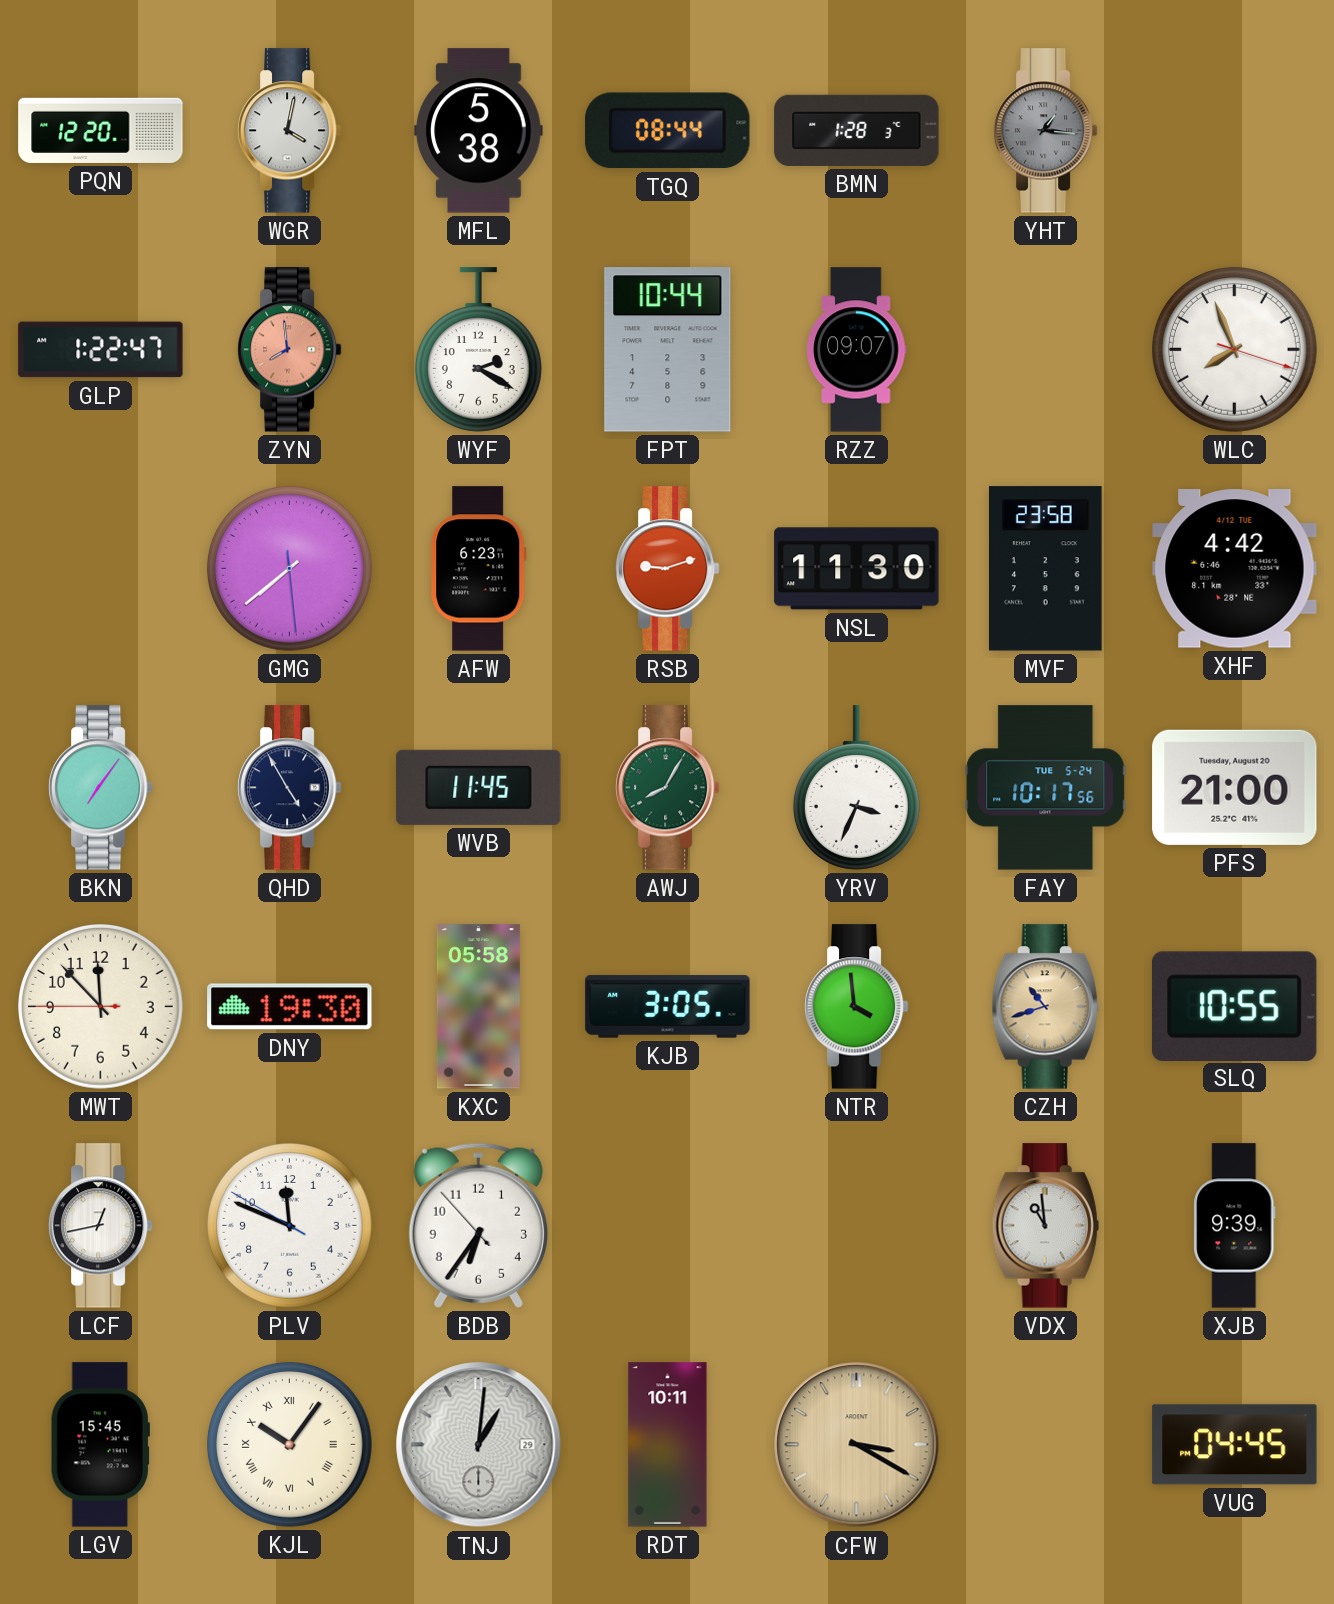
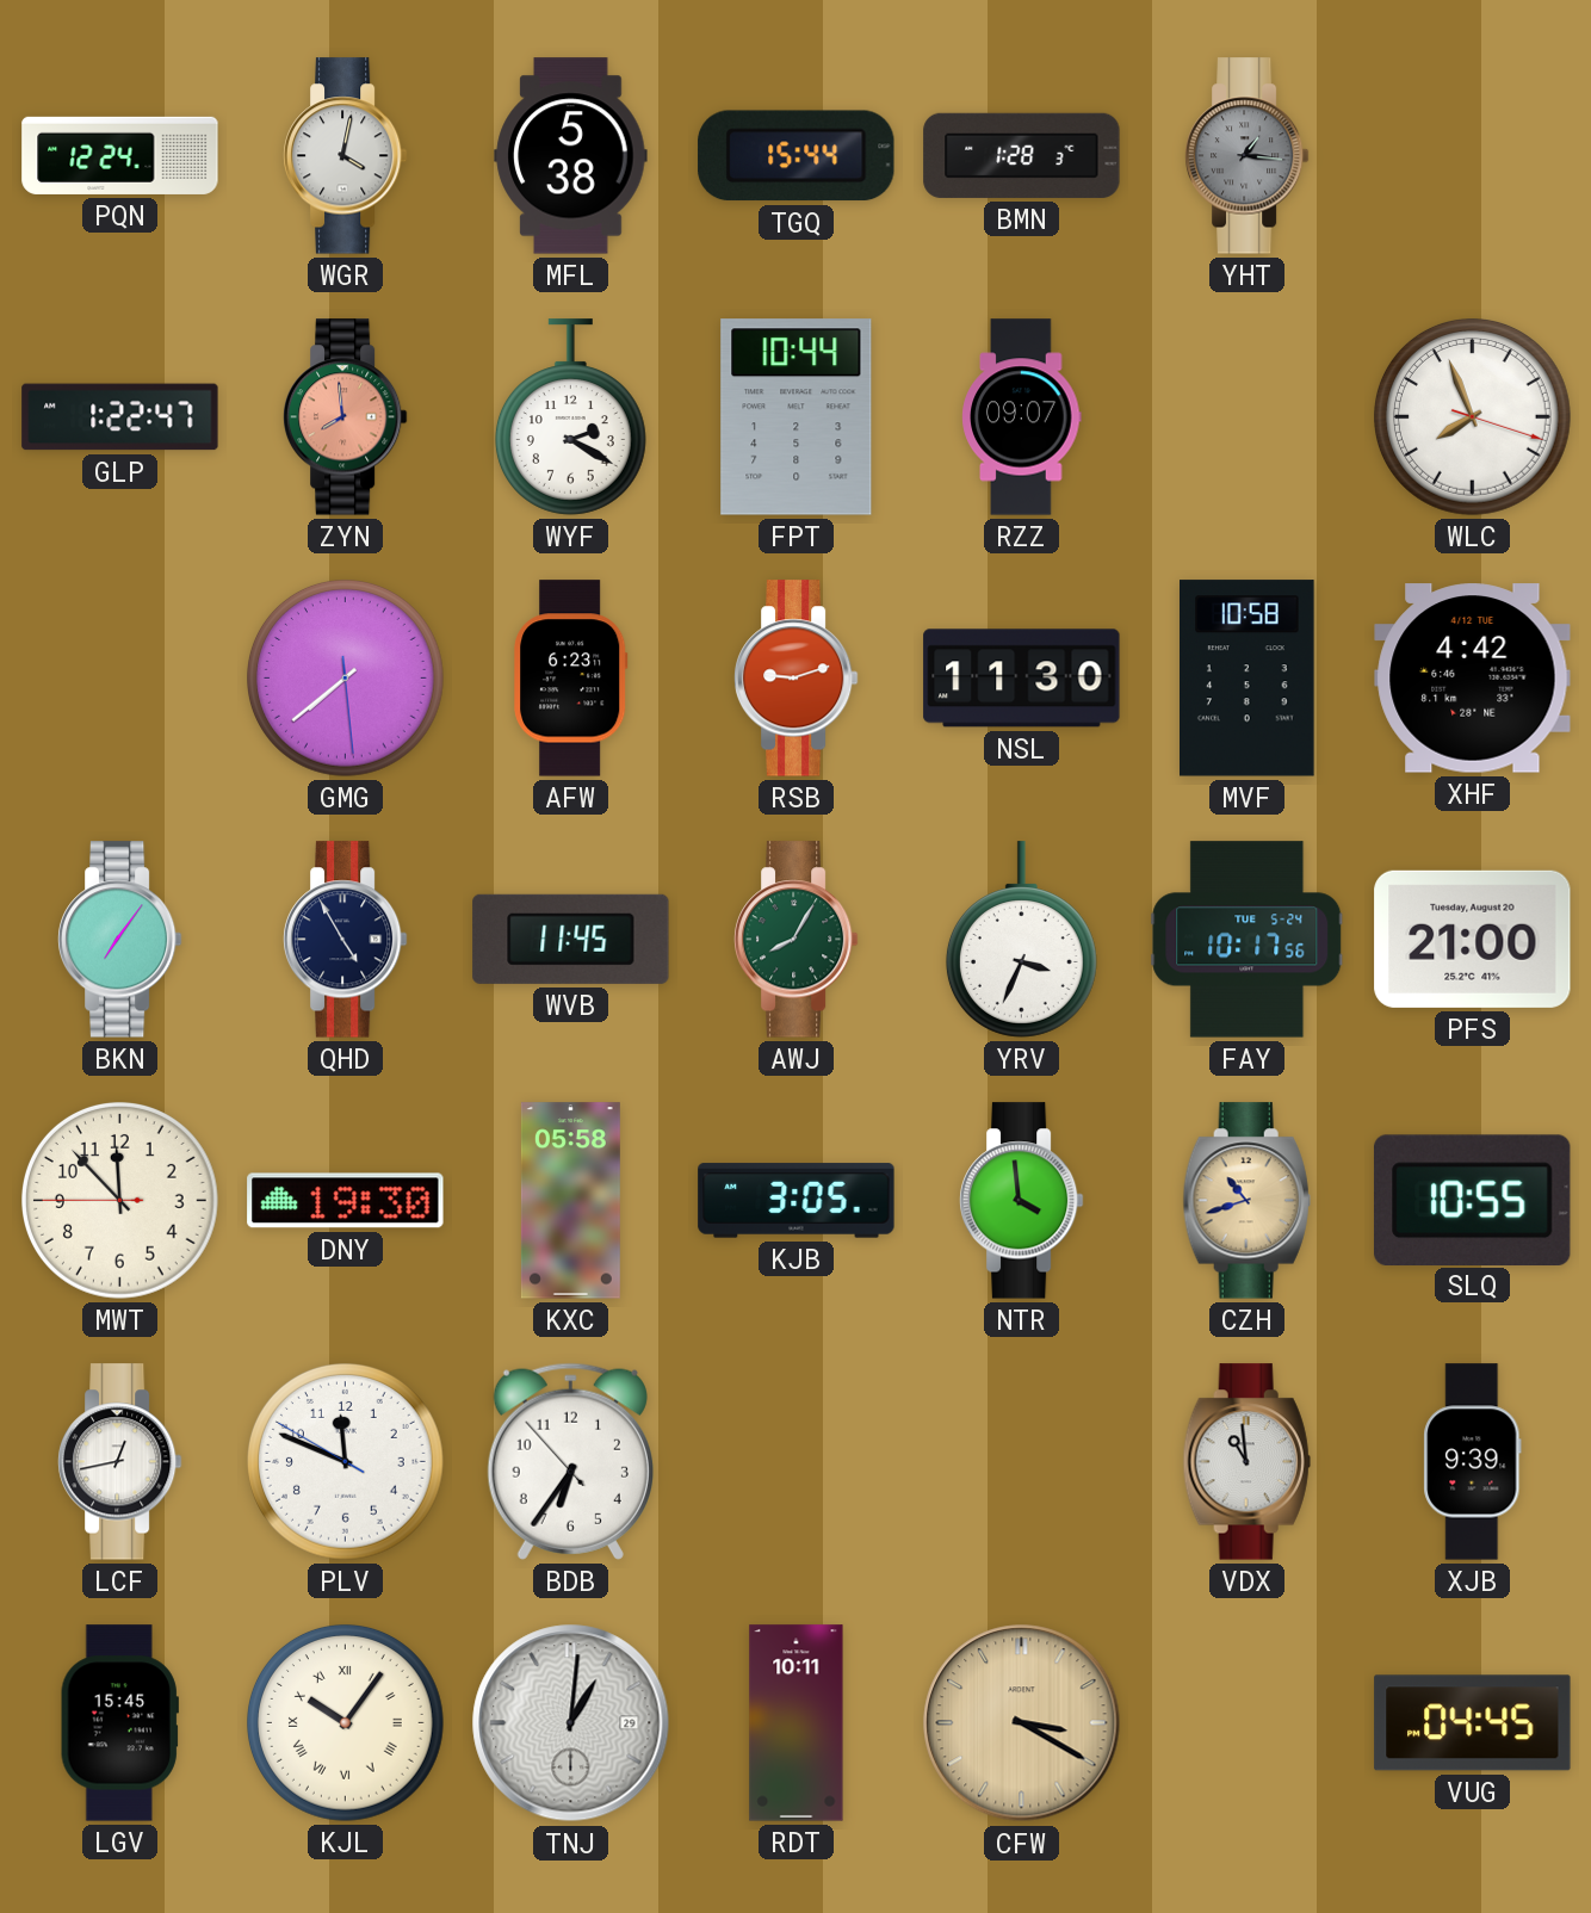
PQN: 12:20 -> 12:24
TGQ: 08:44 -> 15:44
MVF: 23:58 -> 10:58
